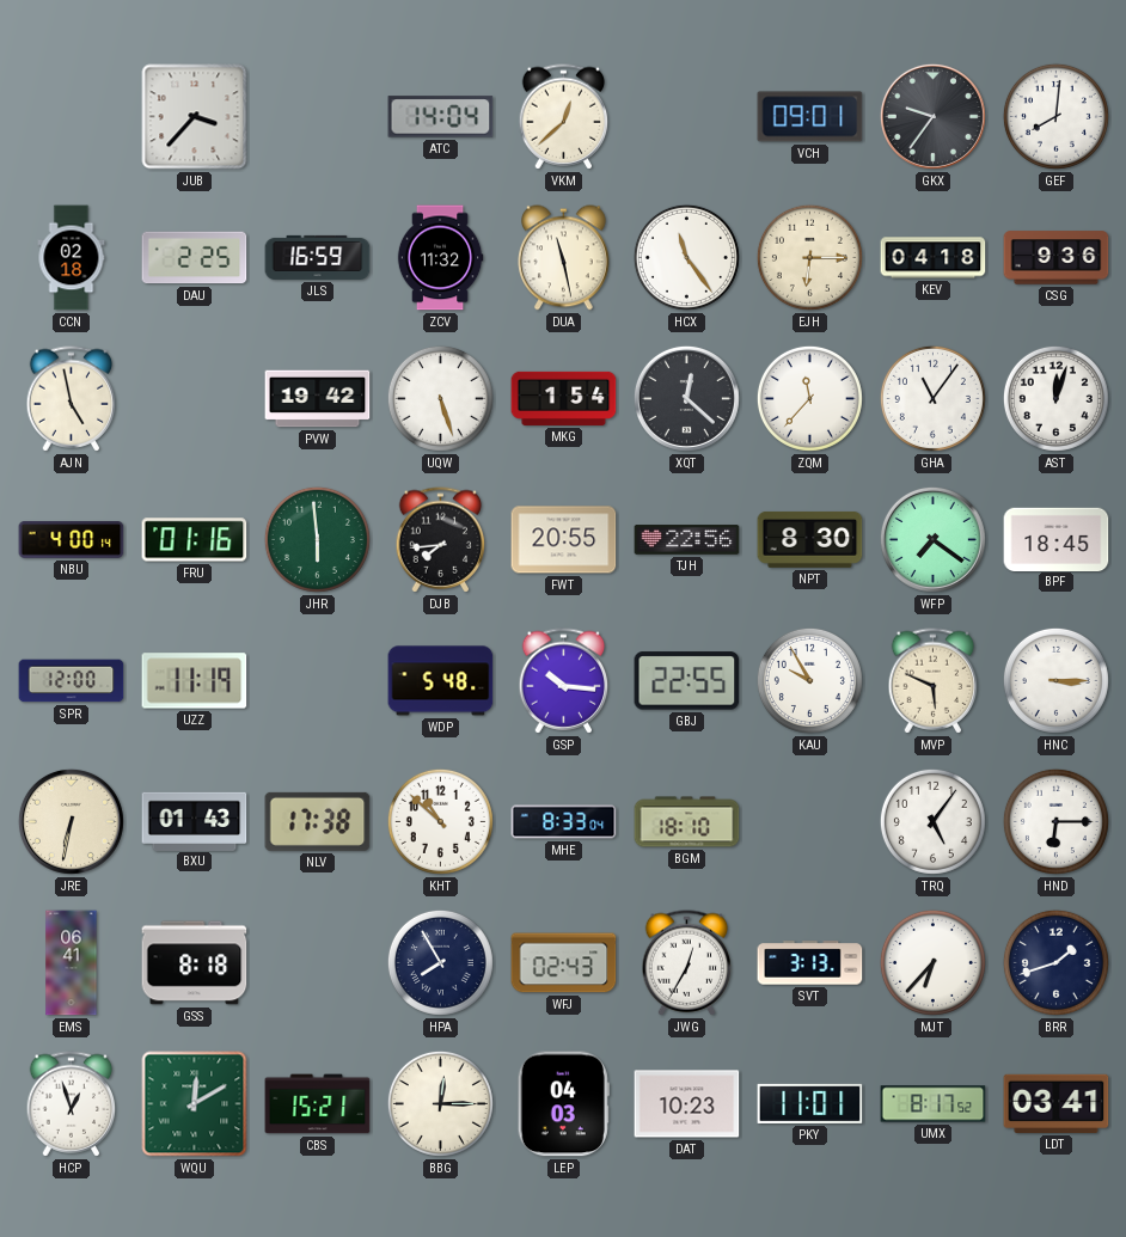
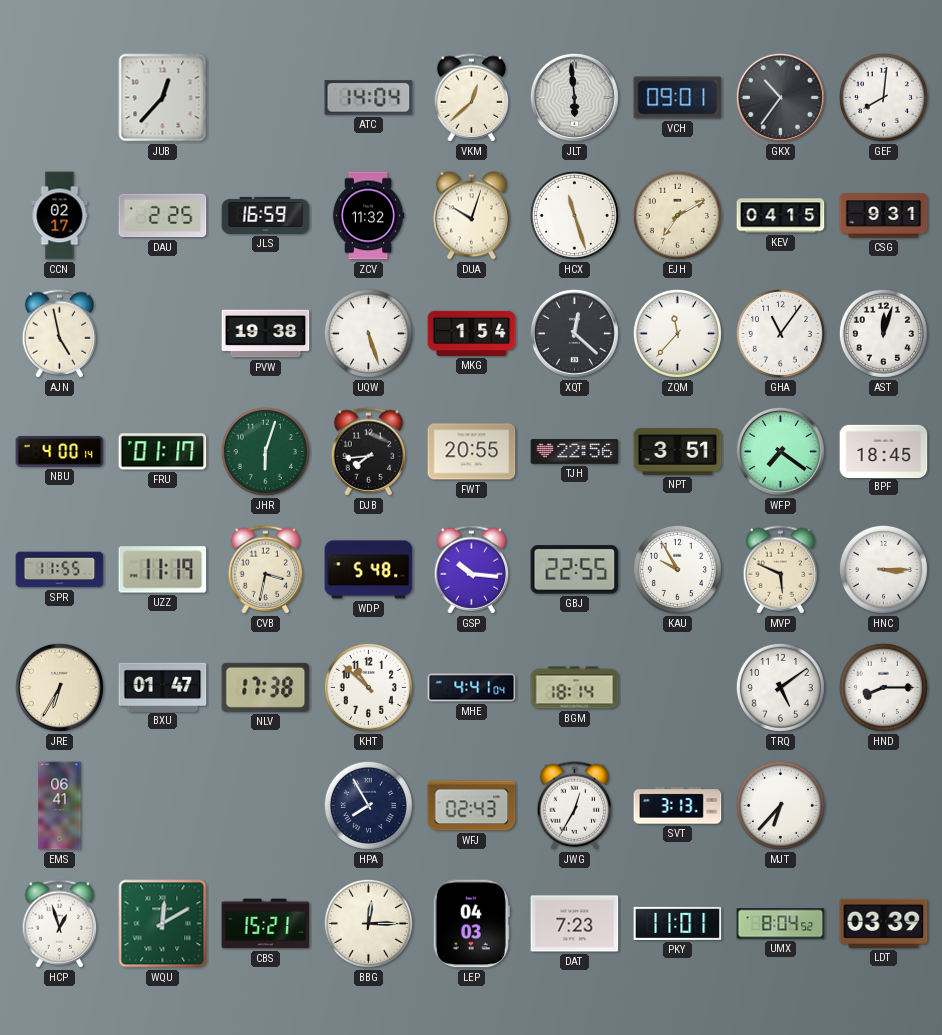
JUB: 3:37 -> 12:37
JLT: none -> 5:59
GKX: 9:36 -> 10:36
CCN: 02:18 -> 02:17
DUA: 11:28 -> 10:03
HCX: 11:24 -> 11:27
EJH: 6:15 -> 7:10
KEV: 04:18 -> 04:15
CSG: 9:36 -> 9:31
PVW: 19:42 -> 19:38
FRU: 01:16 -> 01:17
JHR: 5:59 -> 6:03
NPT: 8:30 -> 3:51
SPR: 12:00 -> 11:55
CVB: none -> 3:32
JRE: 6:32 -> 6:35
BXU: 01:43 -> 01:47
MHE: 8:33 -> 4:41
BGM: 18:10 -> 18:14
TRQ: 5:06 -> 5:09
HND: 6:15 -> 8:15
GSS: 8:18 -> none
BRR: 1:42 -> none
DAT: 10:23 -> 7:23
UMX: 8:17 -> 8:04
LDT: 03:41 -> 03:39
